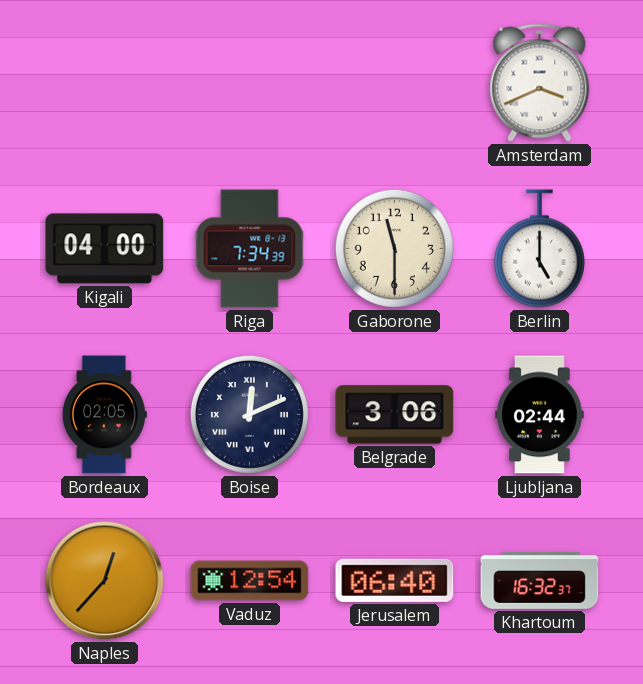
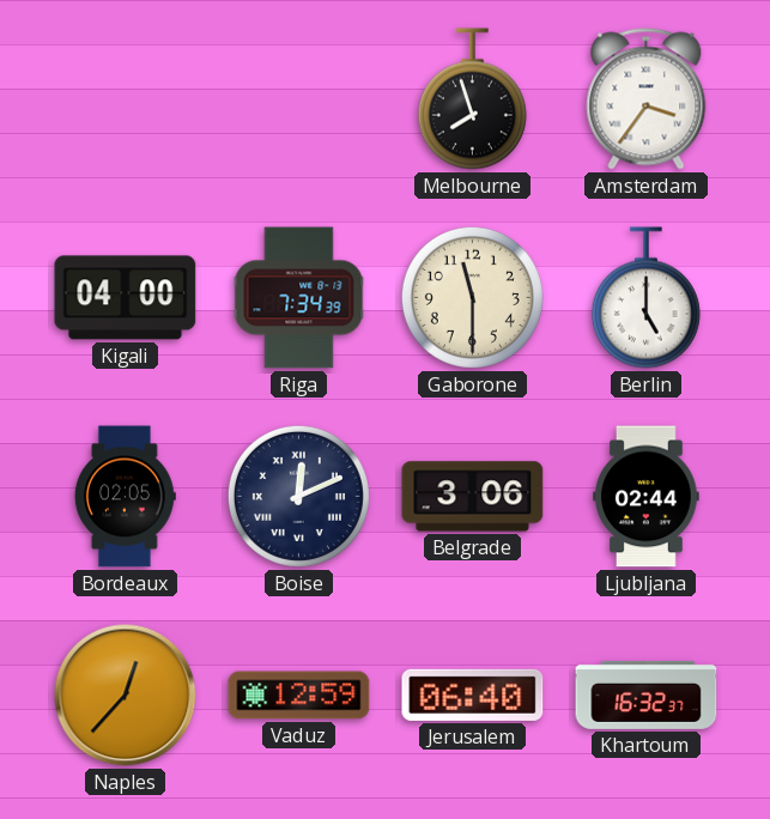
Melbourne: none -> 7:57
Amsterdam: 3:41 -> 3:36
Vaduz: 12:54 -> 12:59
